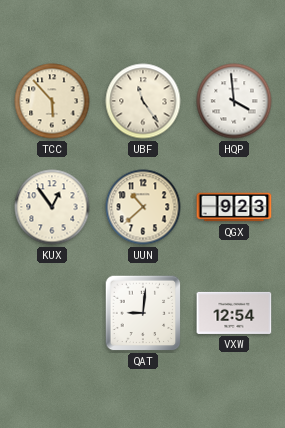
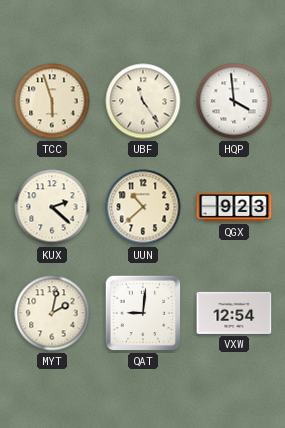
TCC: 5:53 -> 5:57
KUX: 12:54 -> 2:22
MYT: none -> 2:02
